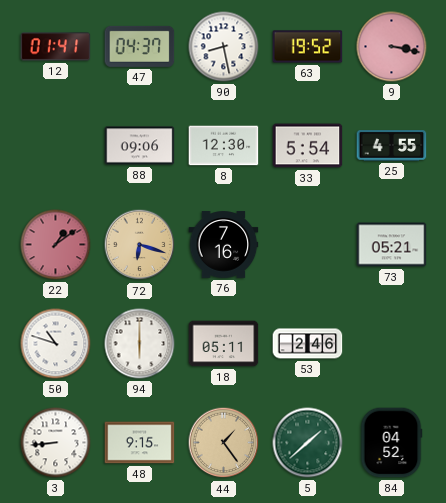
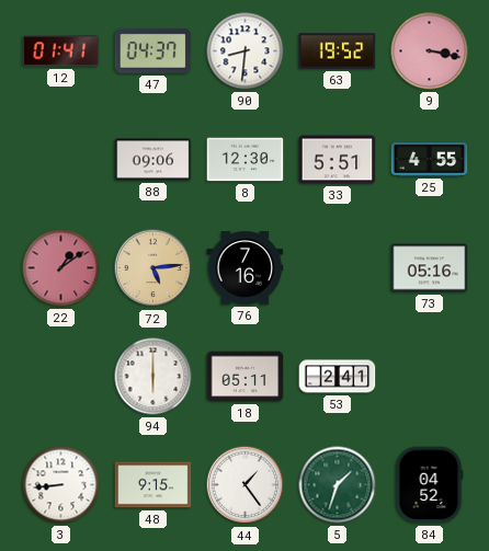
90: 8:28 -> 8:31
33: 5:54 -> 5:51
72: 6:18 -> 5:14
73: 05:21 -> 05:16
50: 10:48 -> none
53: 2:46 -> 2:41
44 dial: champagne -> white
5: 1:38 -> 1:33
